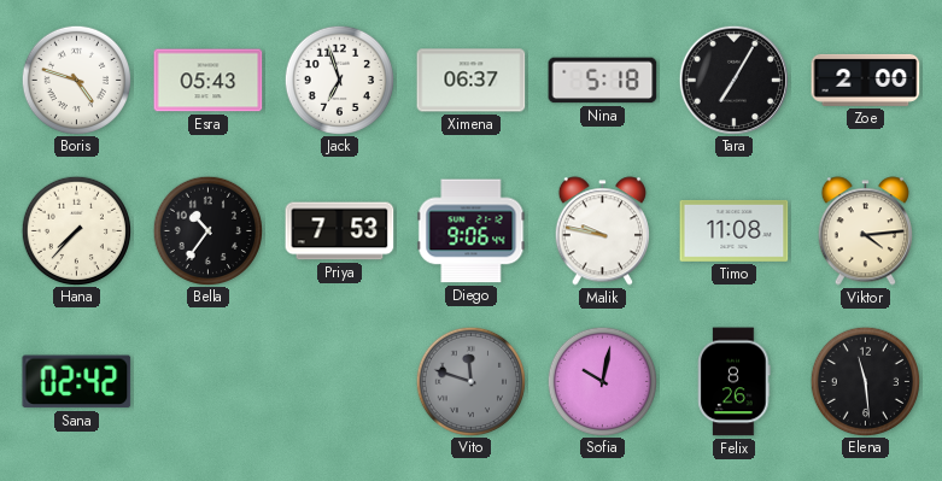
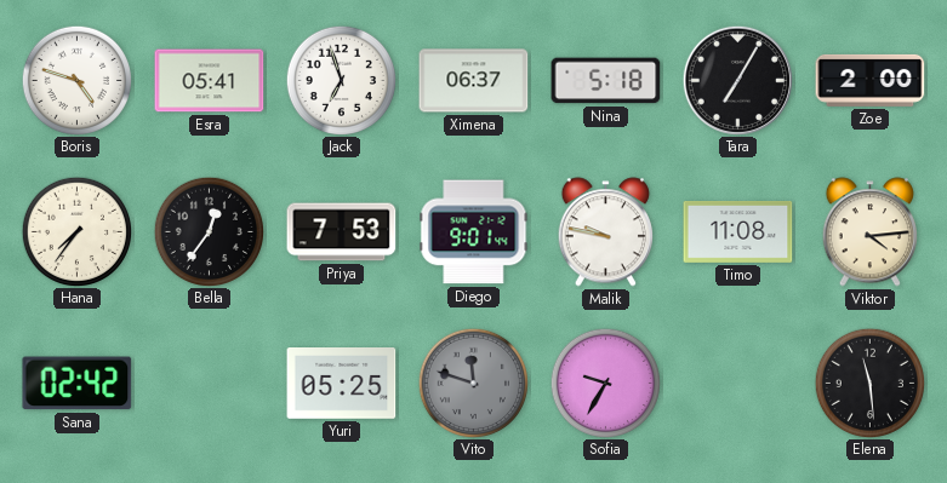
Esra: 05:43 -> 05:41
Hana: 7:37 -> 7:36
Bella: 10:36 -> 12:36
Diego: 9:06 -> 9:01
Yuri: none -> 05:25
Sofia: 10:02 -> 9:35
Felix: 8:26 -> none
